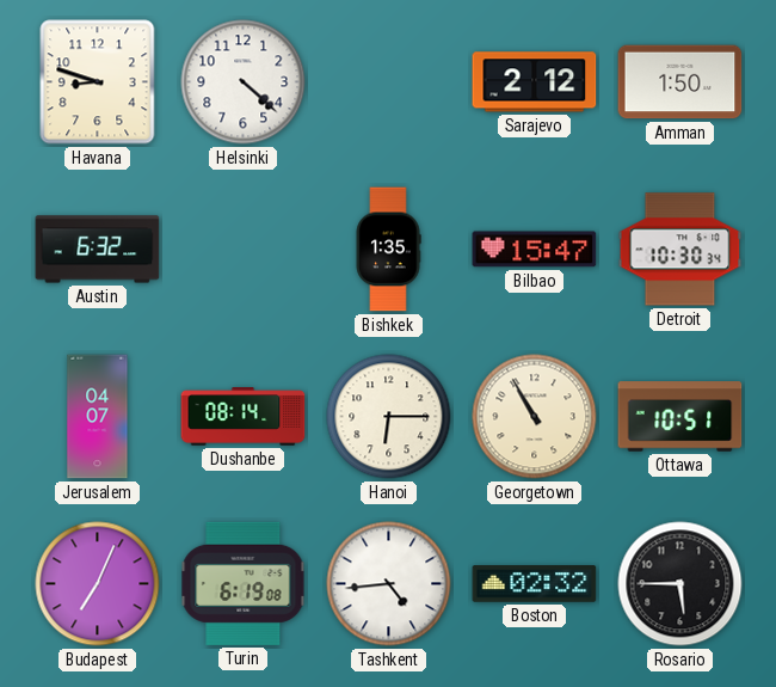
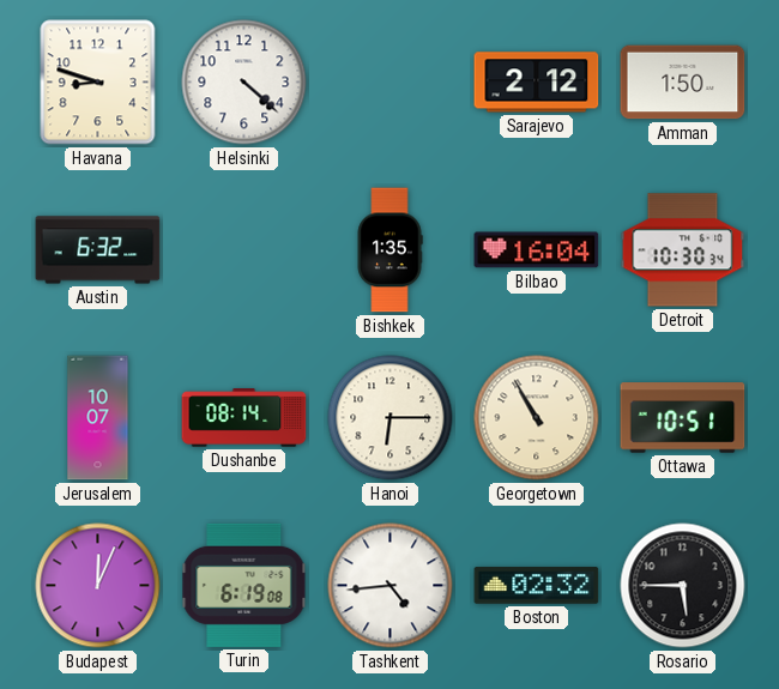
Bilbao: 15:47 -> 16:04
Jerusalem: 04:07 -> 10:07
Budapest: 7:04 -> 12:04
